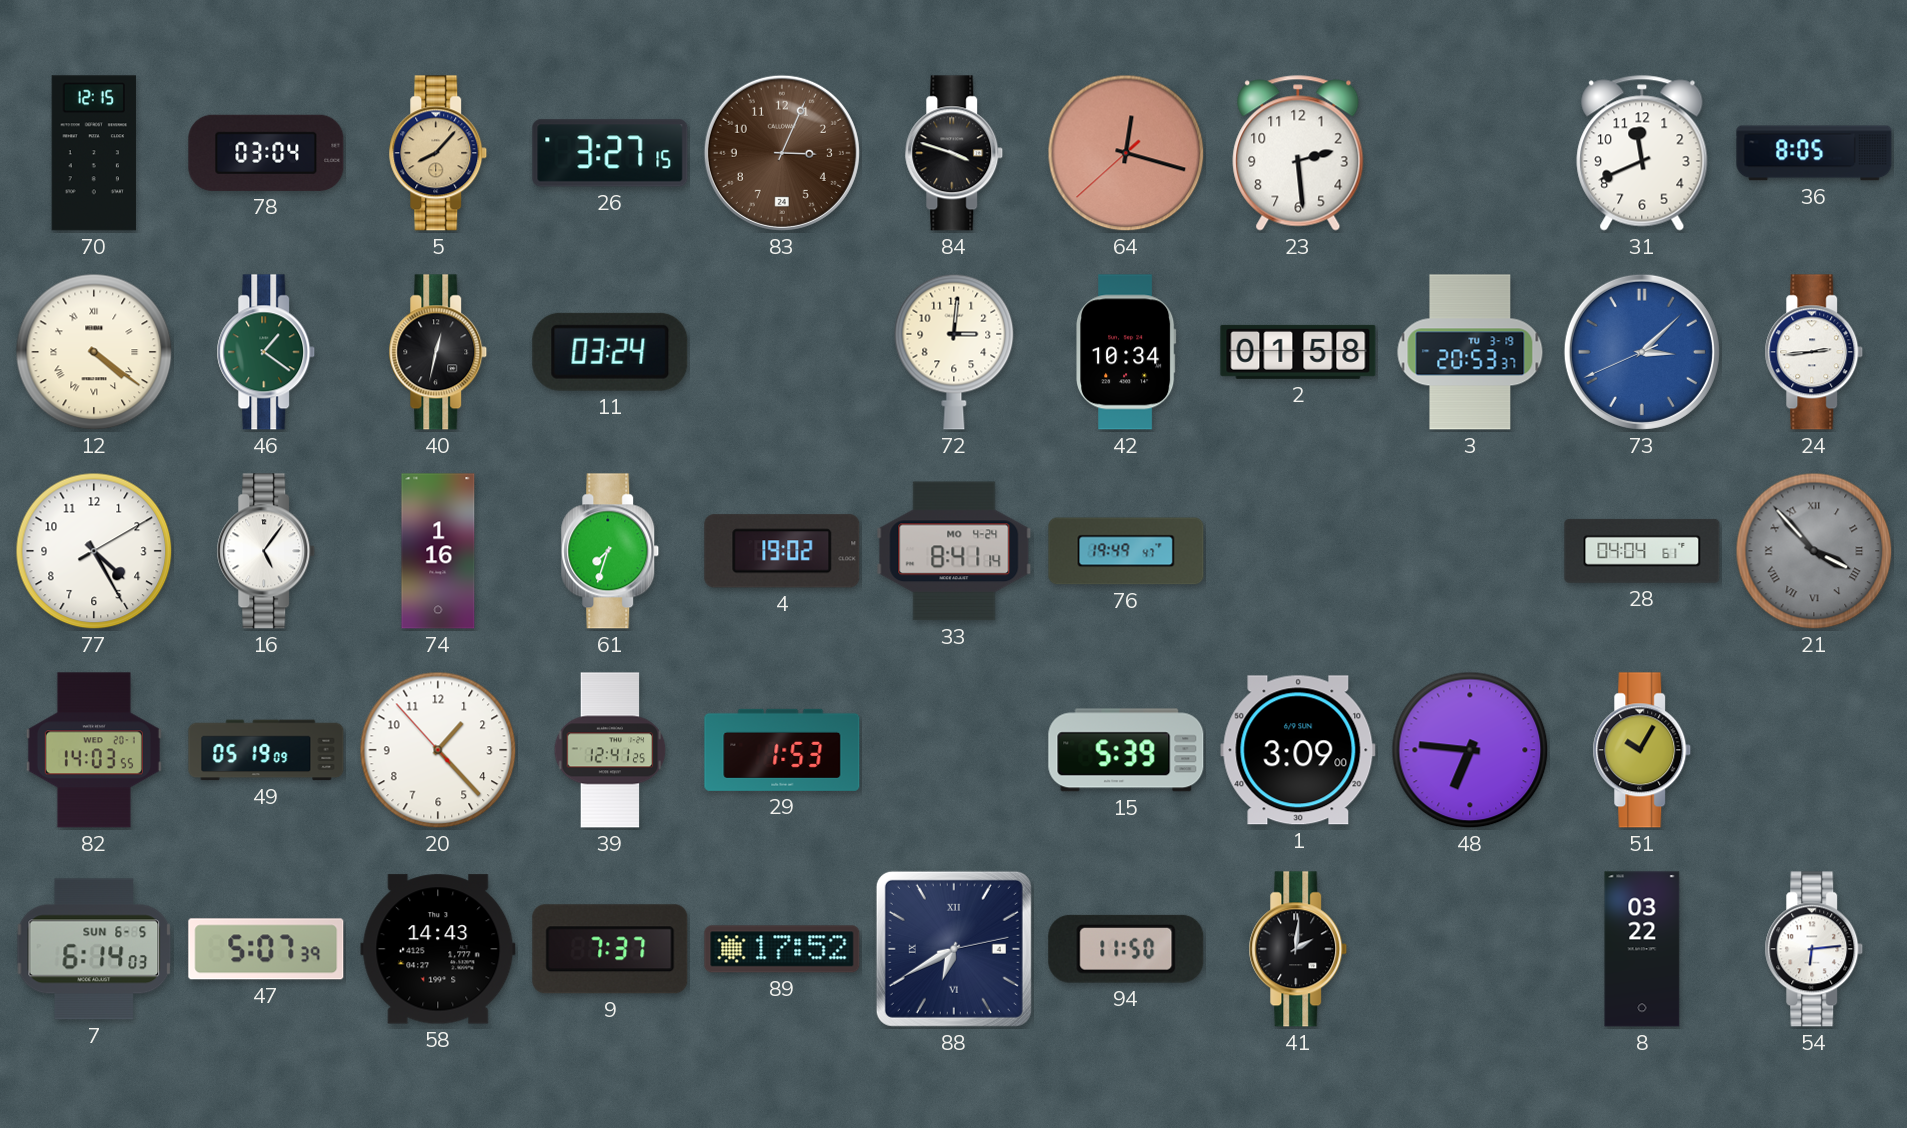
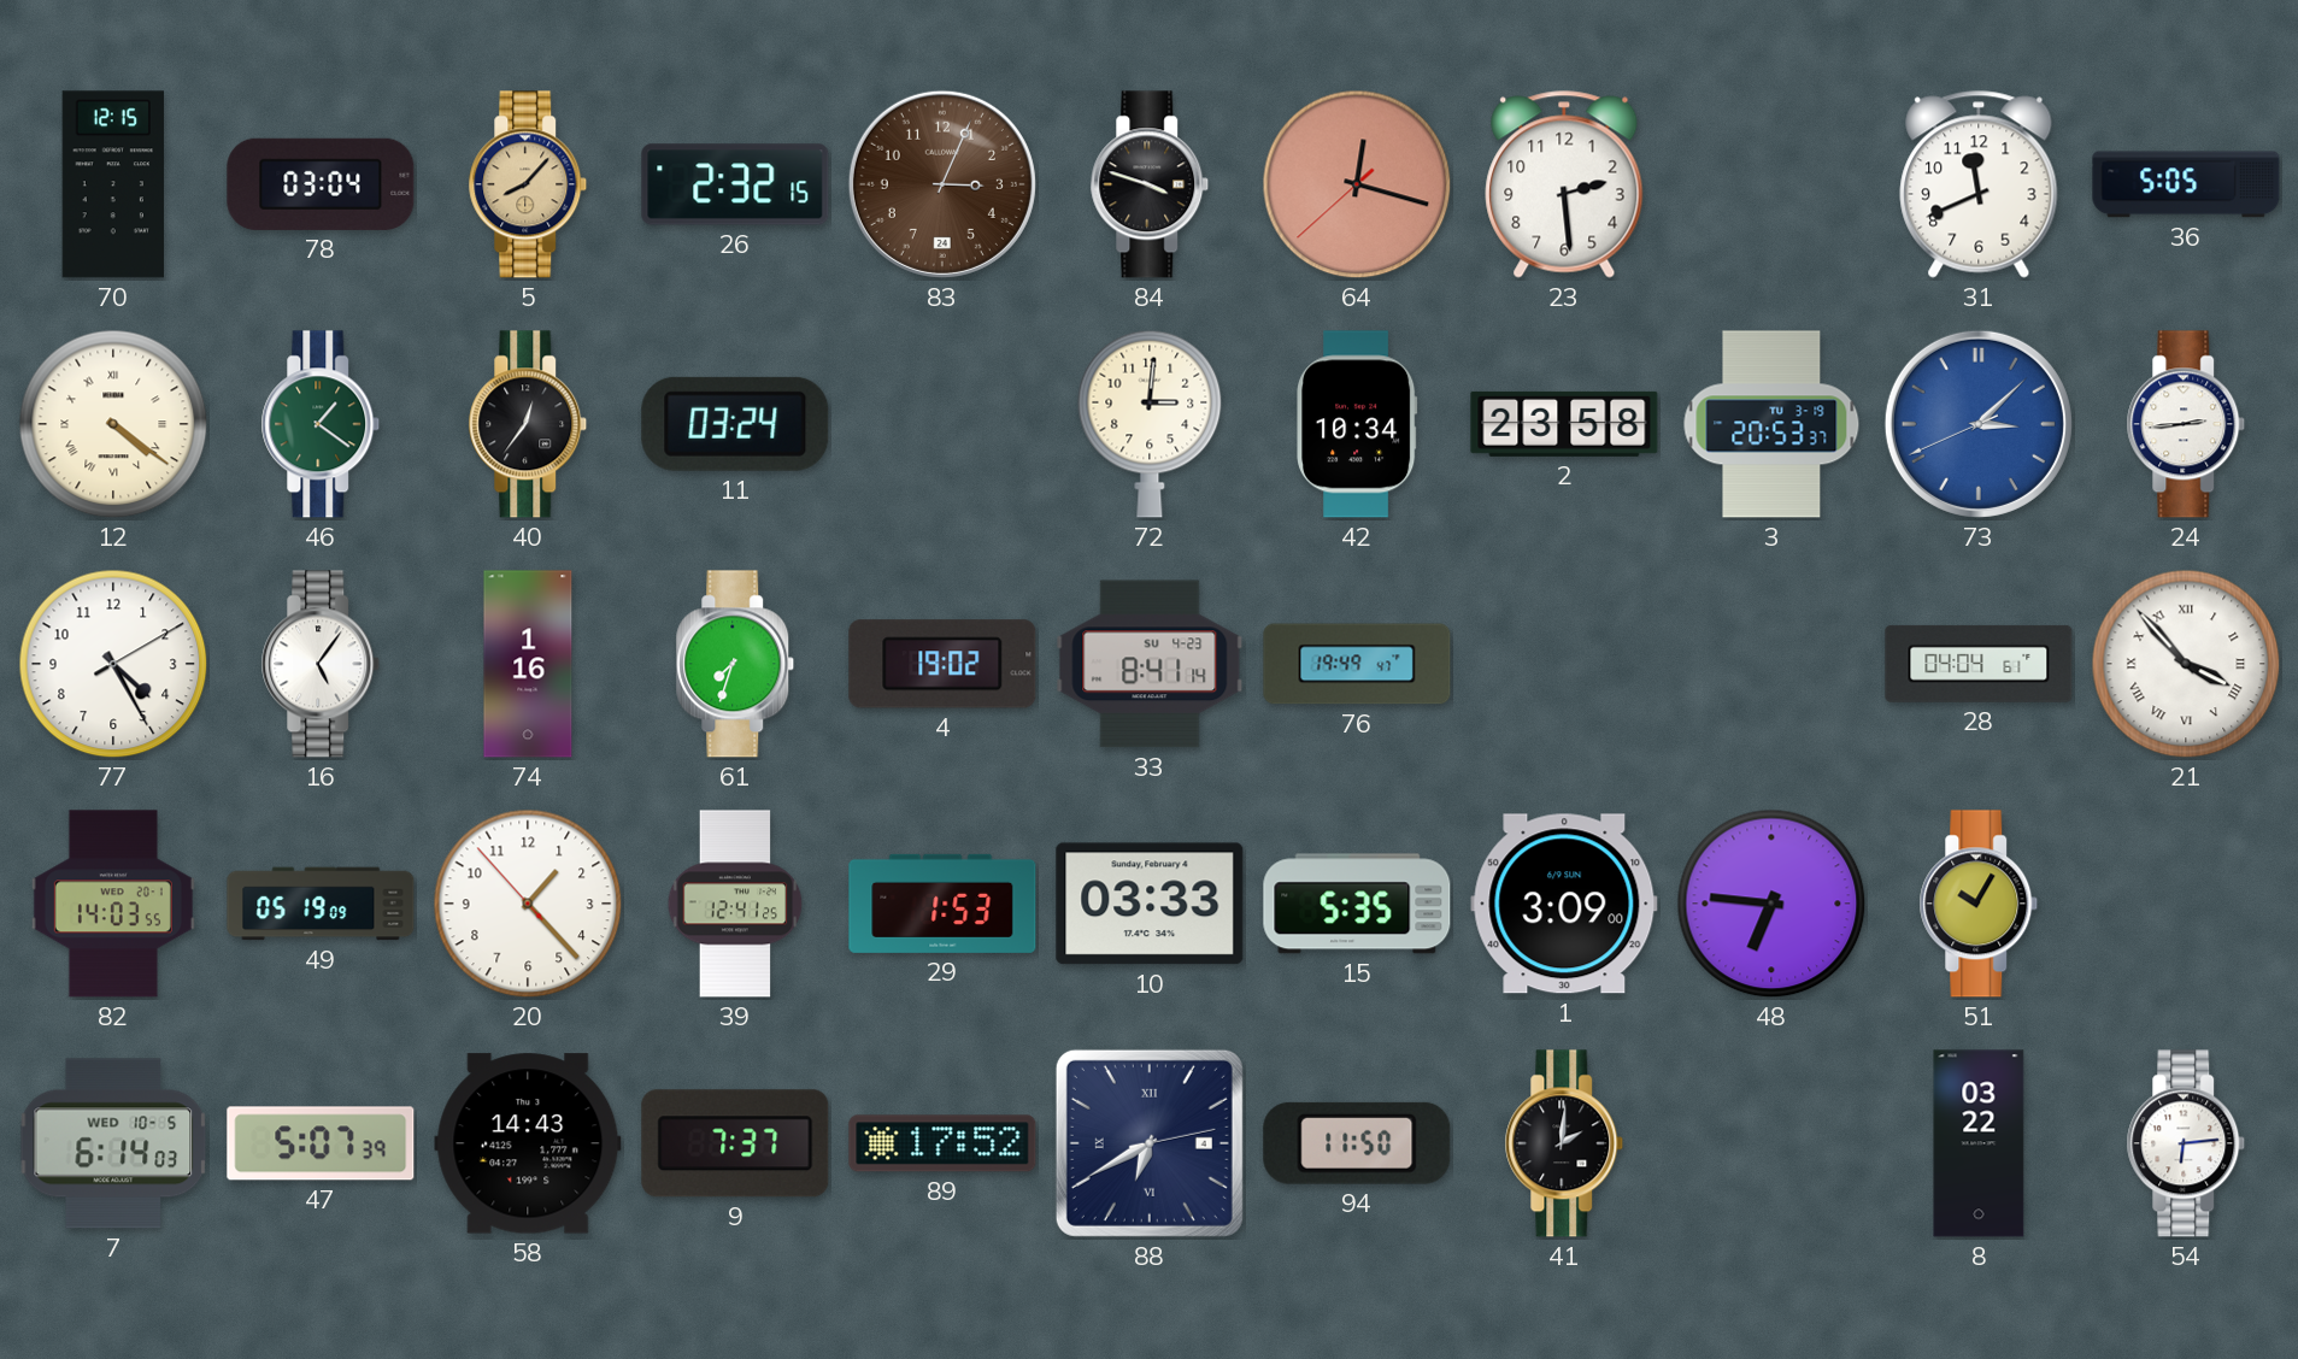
26: 3:27 -> 2:32
36: 8:05 -> 5:05
40: 12:32 -> 12:36
2: 01:58 -> 23:58
33 date: MO 4-24 -> SU 4-23
21 dial: grey -> white
10: none -> 03:33
15: 5:39 -> 5:35
7 date: SUN 6-5 -> WED 10-5
